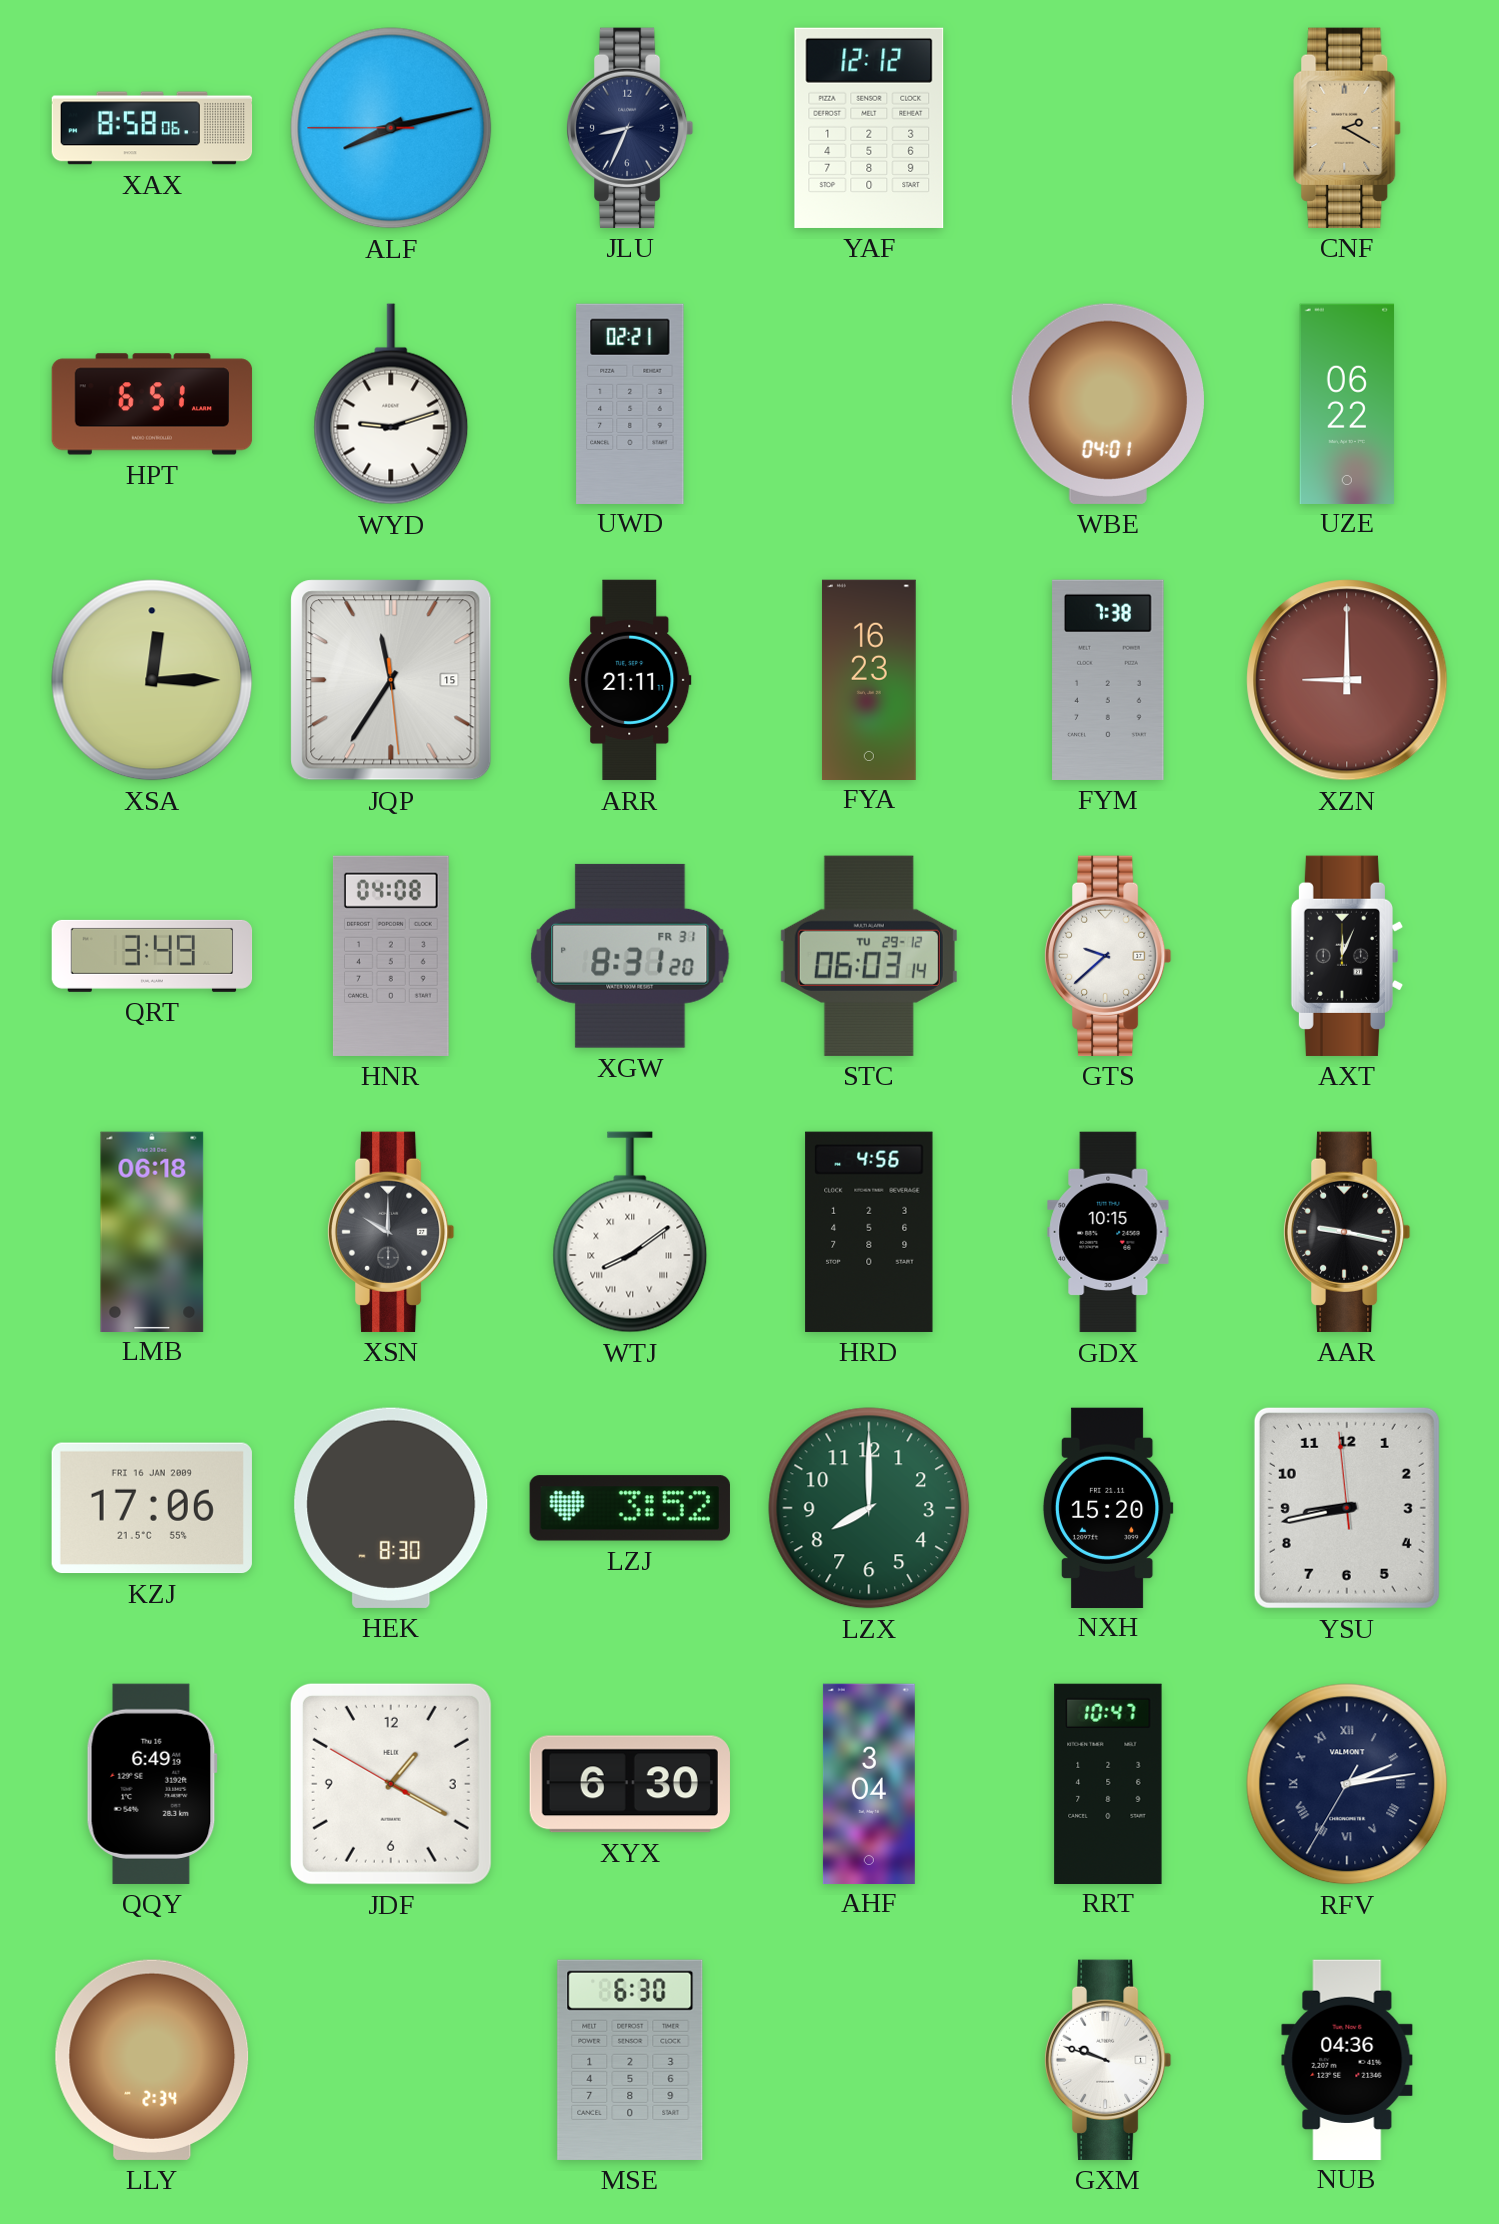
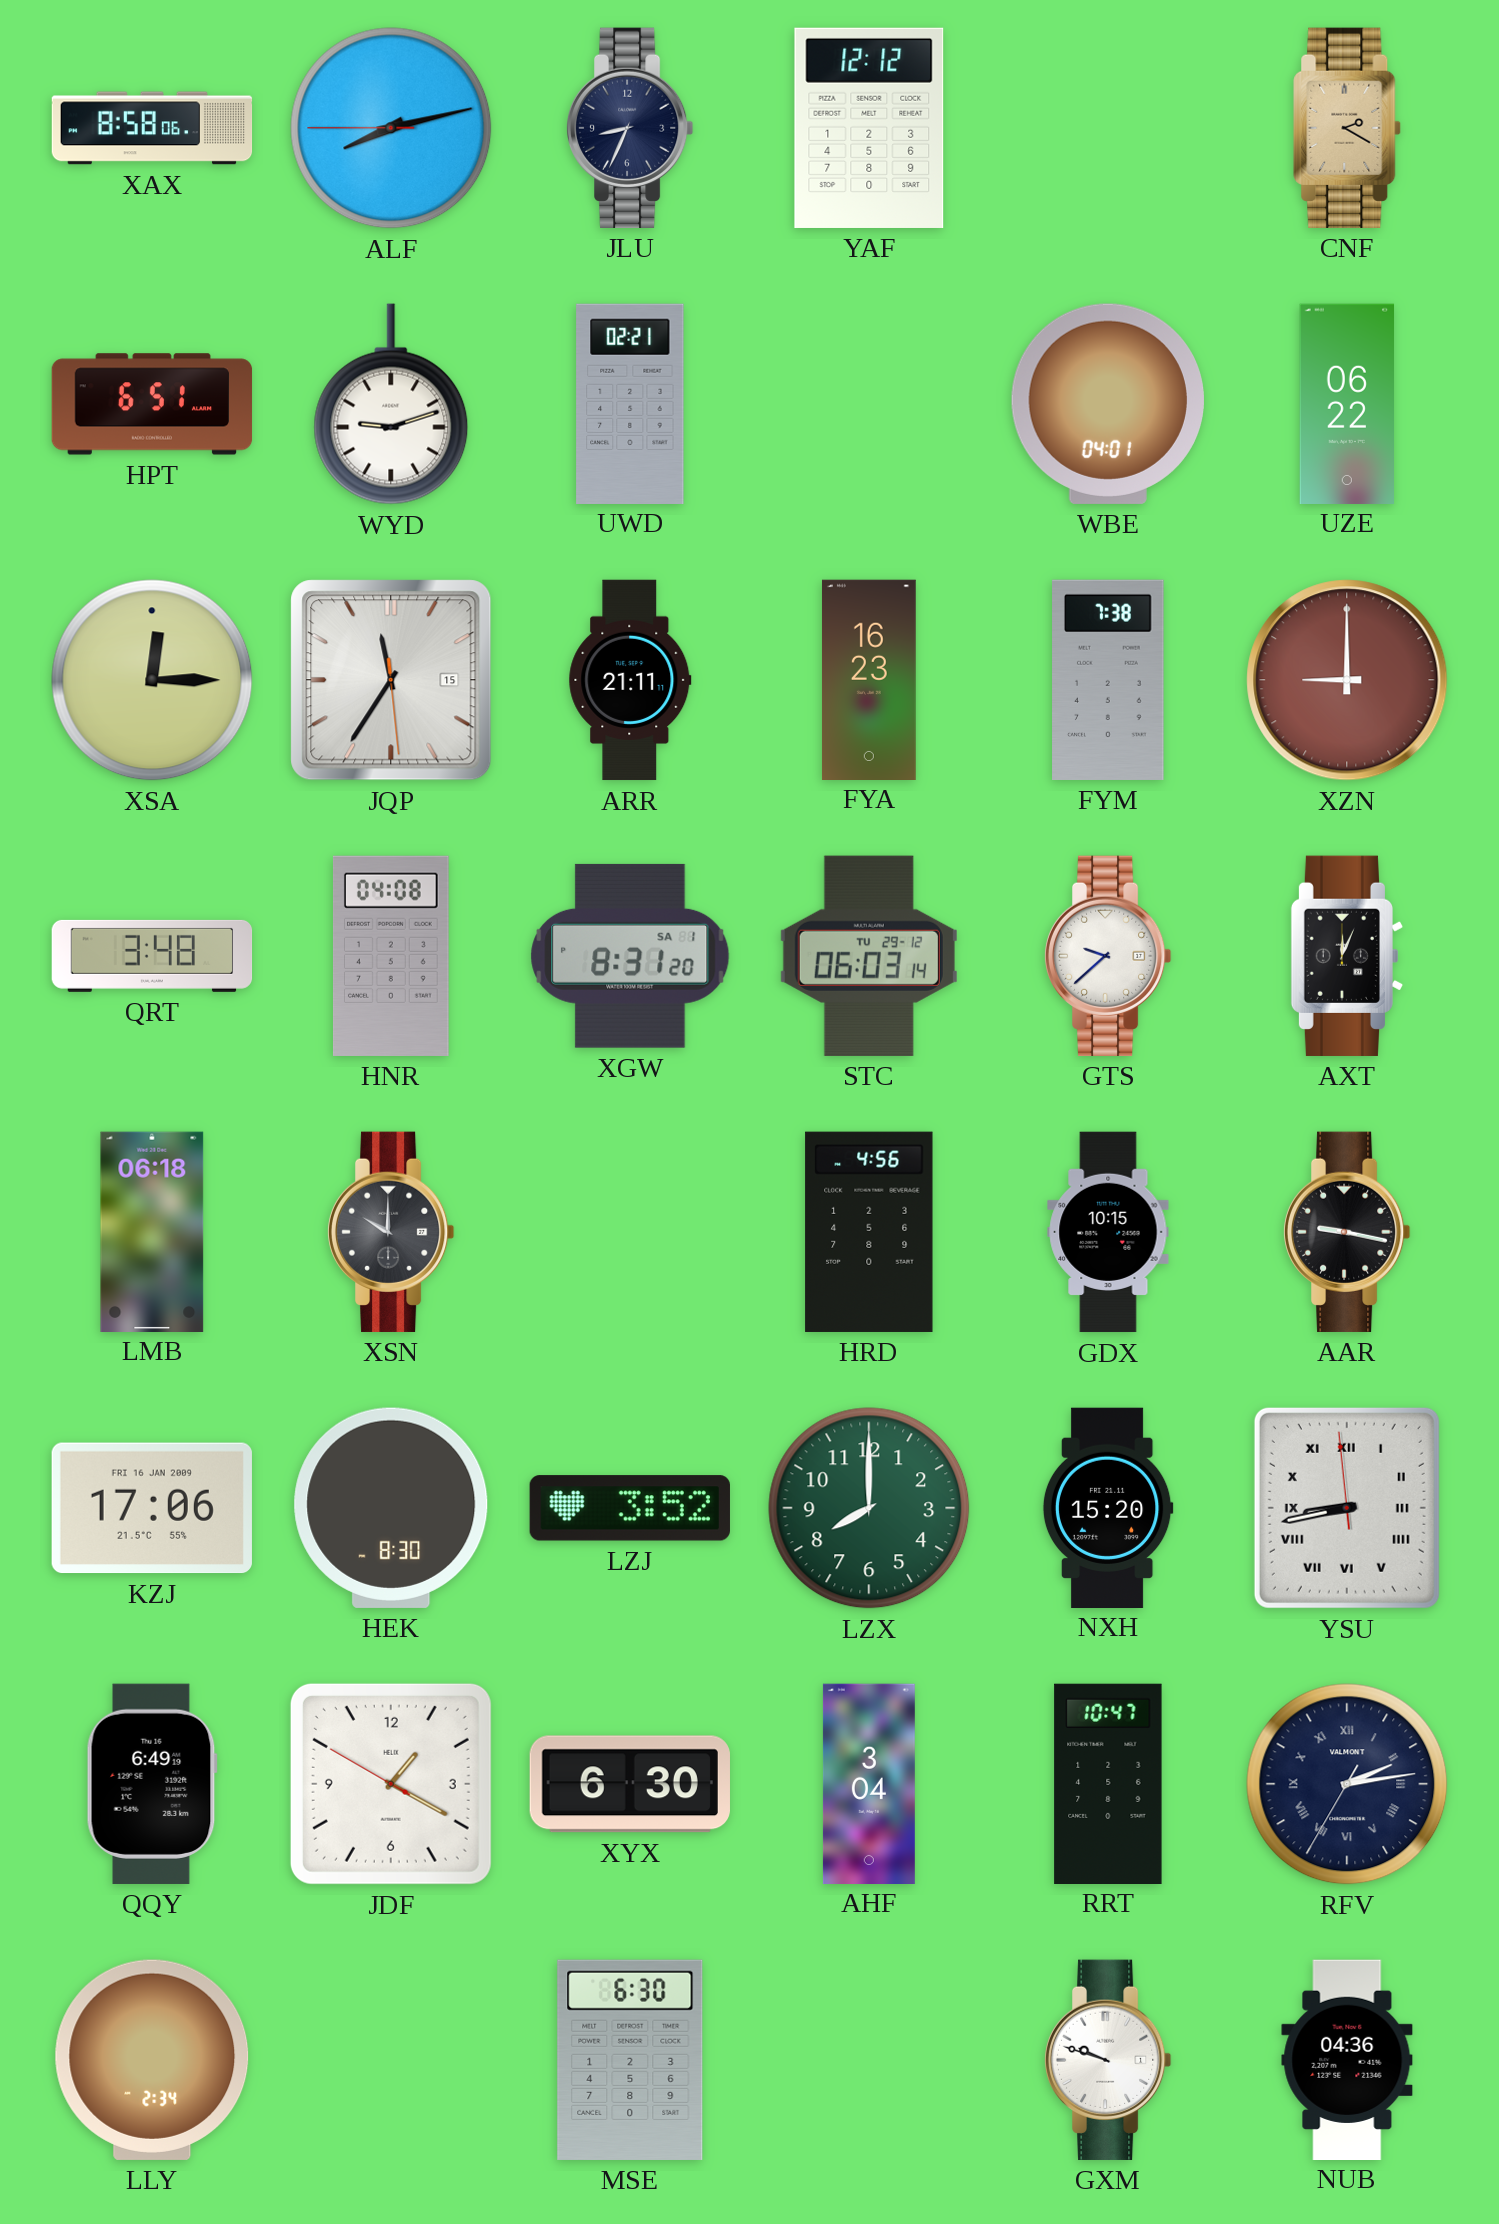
QRT: 3:49 -> 3:48
XGW date: FR 31 -> SA 1
WTJ: 8:09 -> none
YSU numerals: Arabic -> Roman
